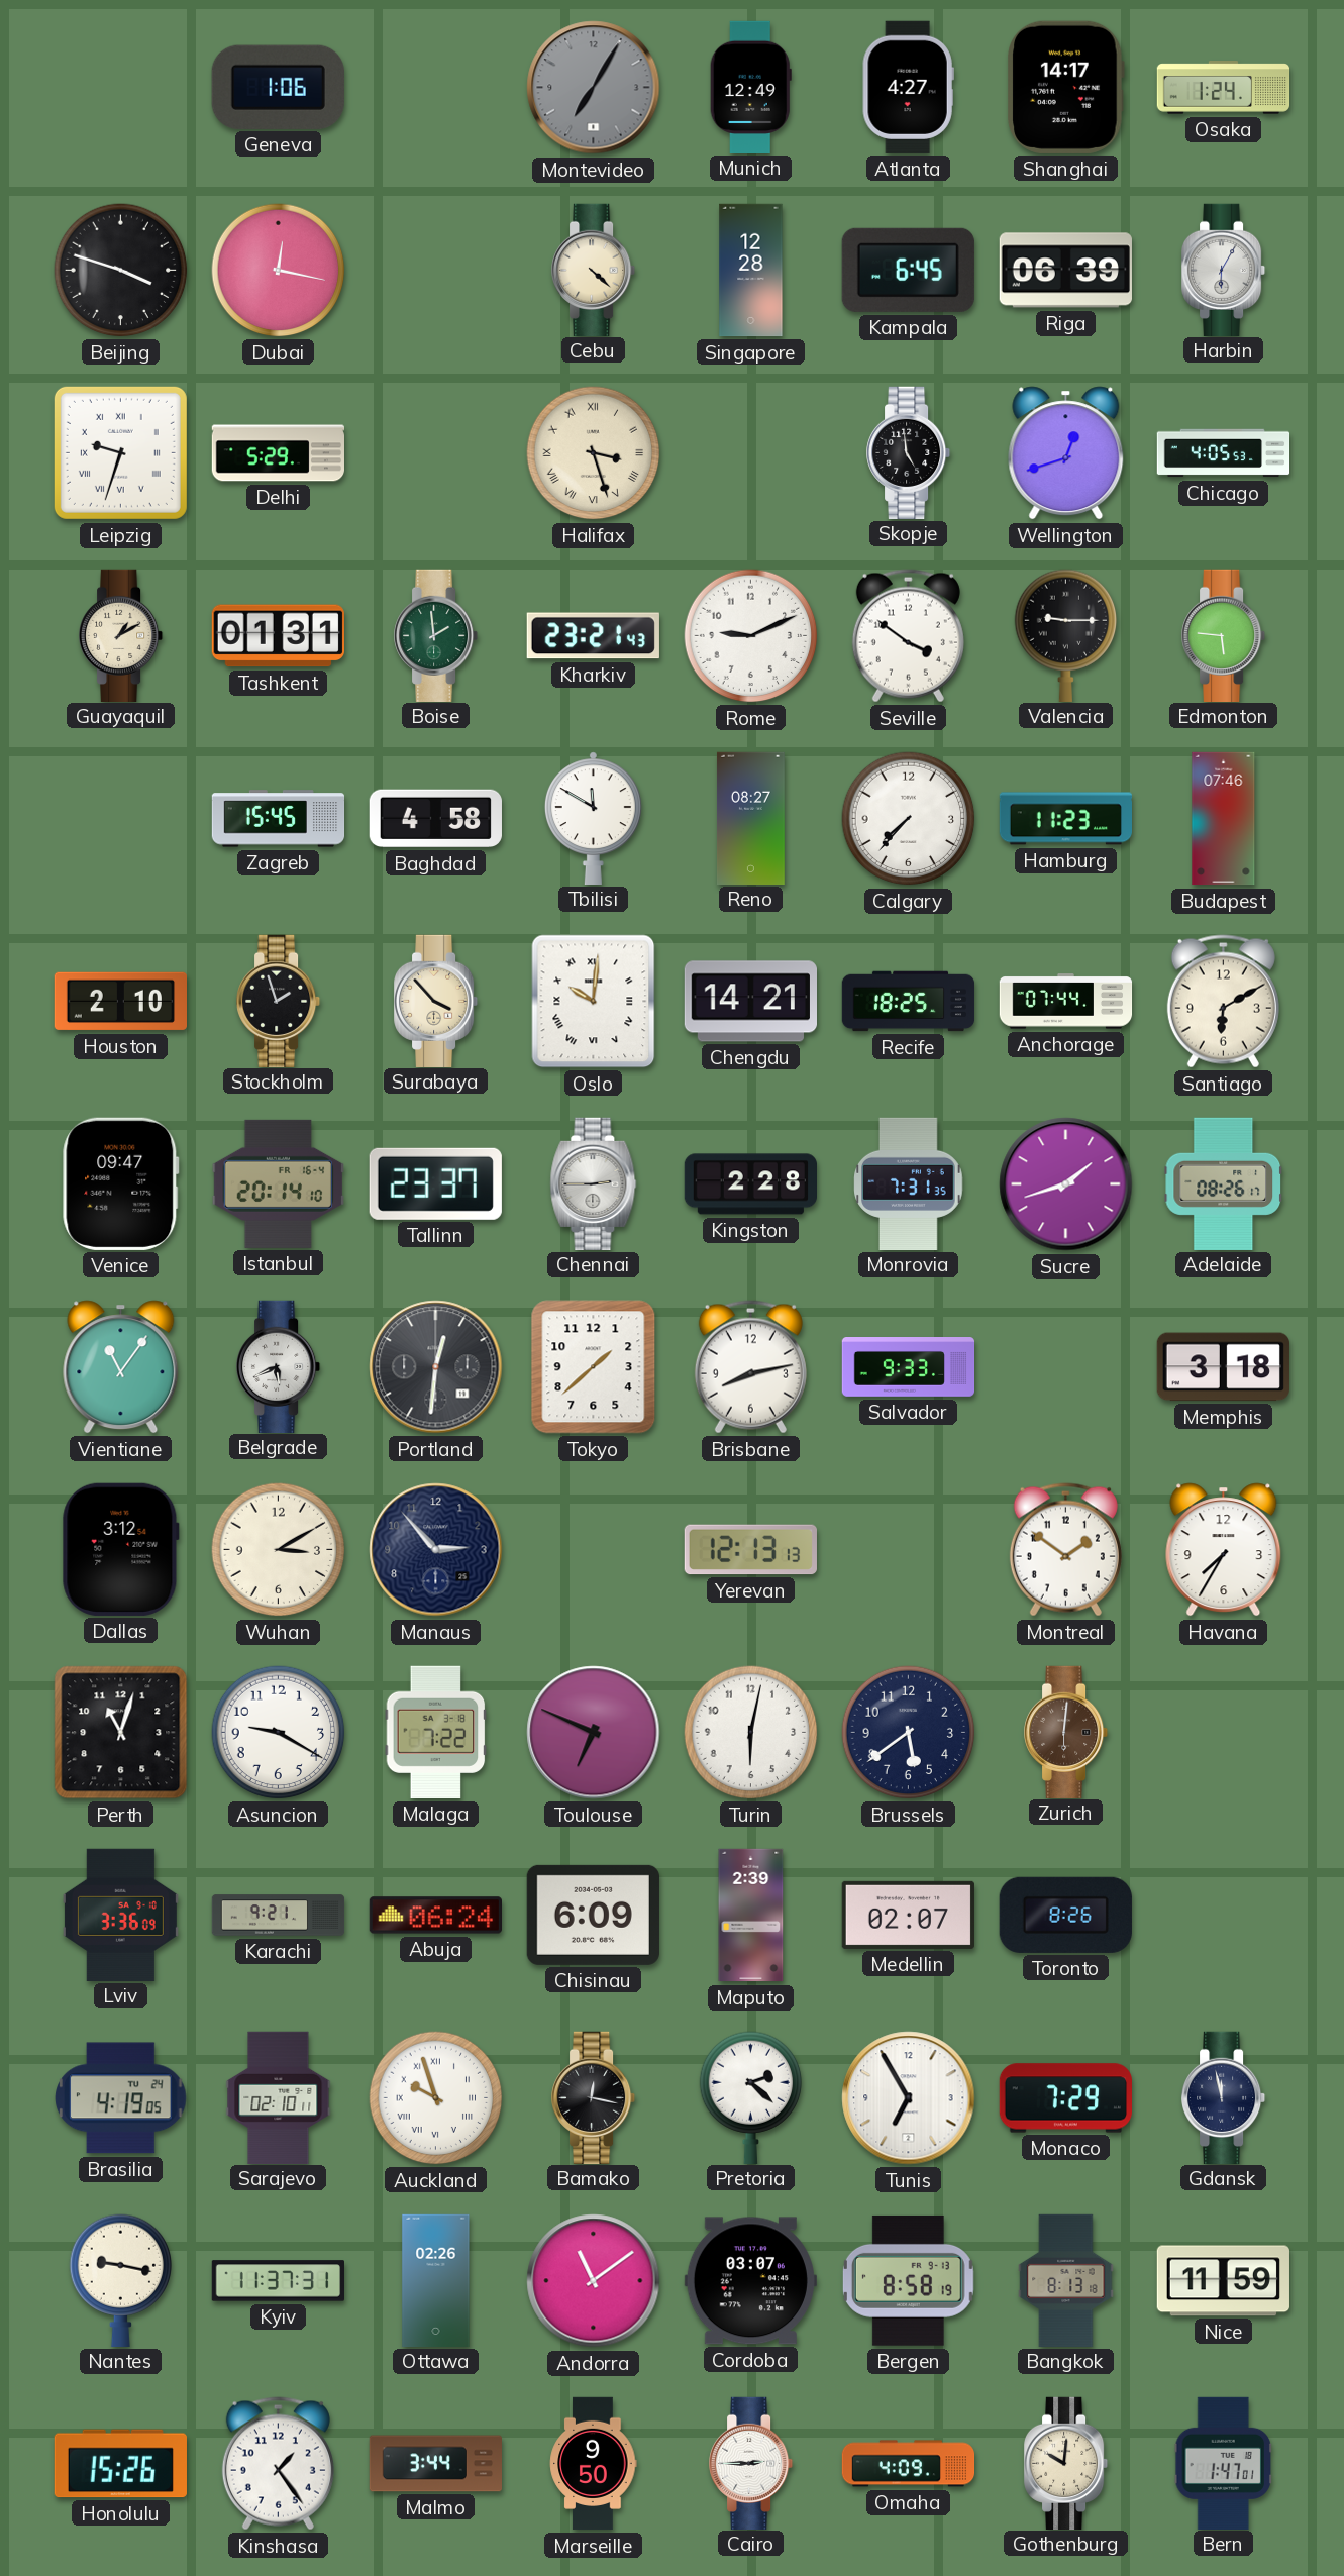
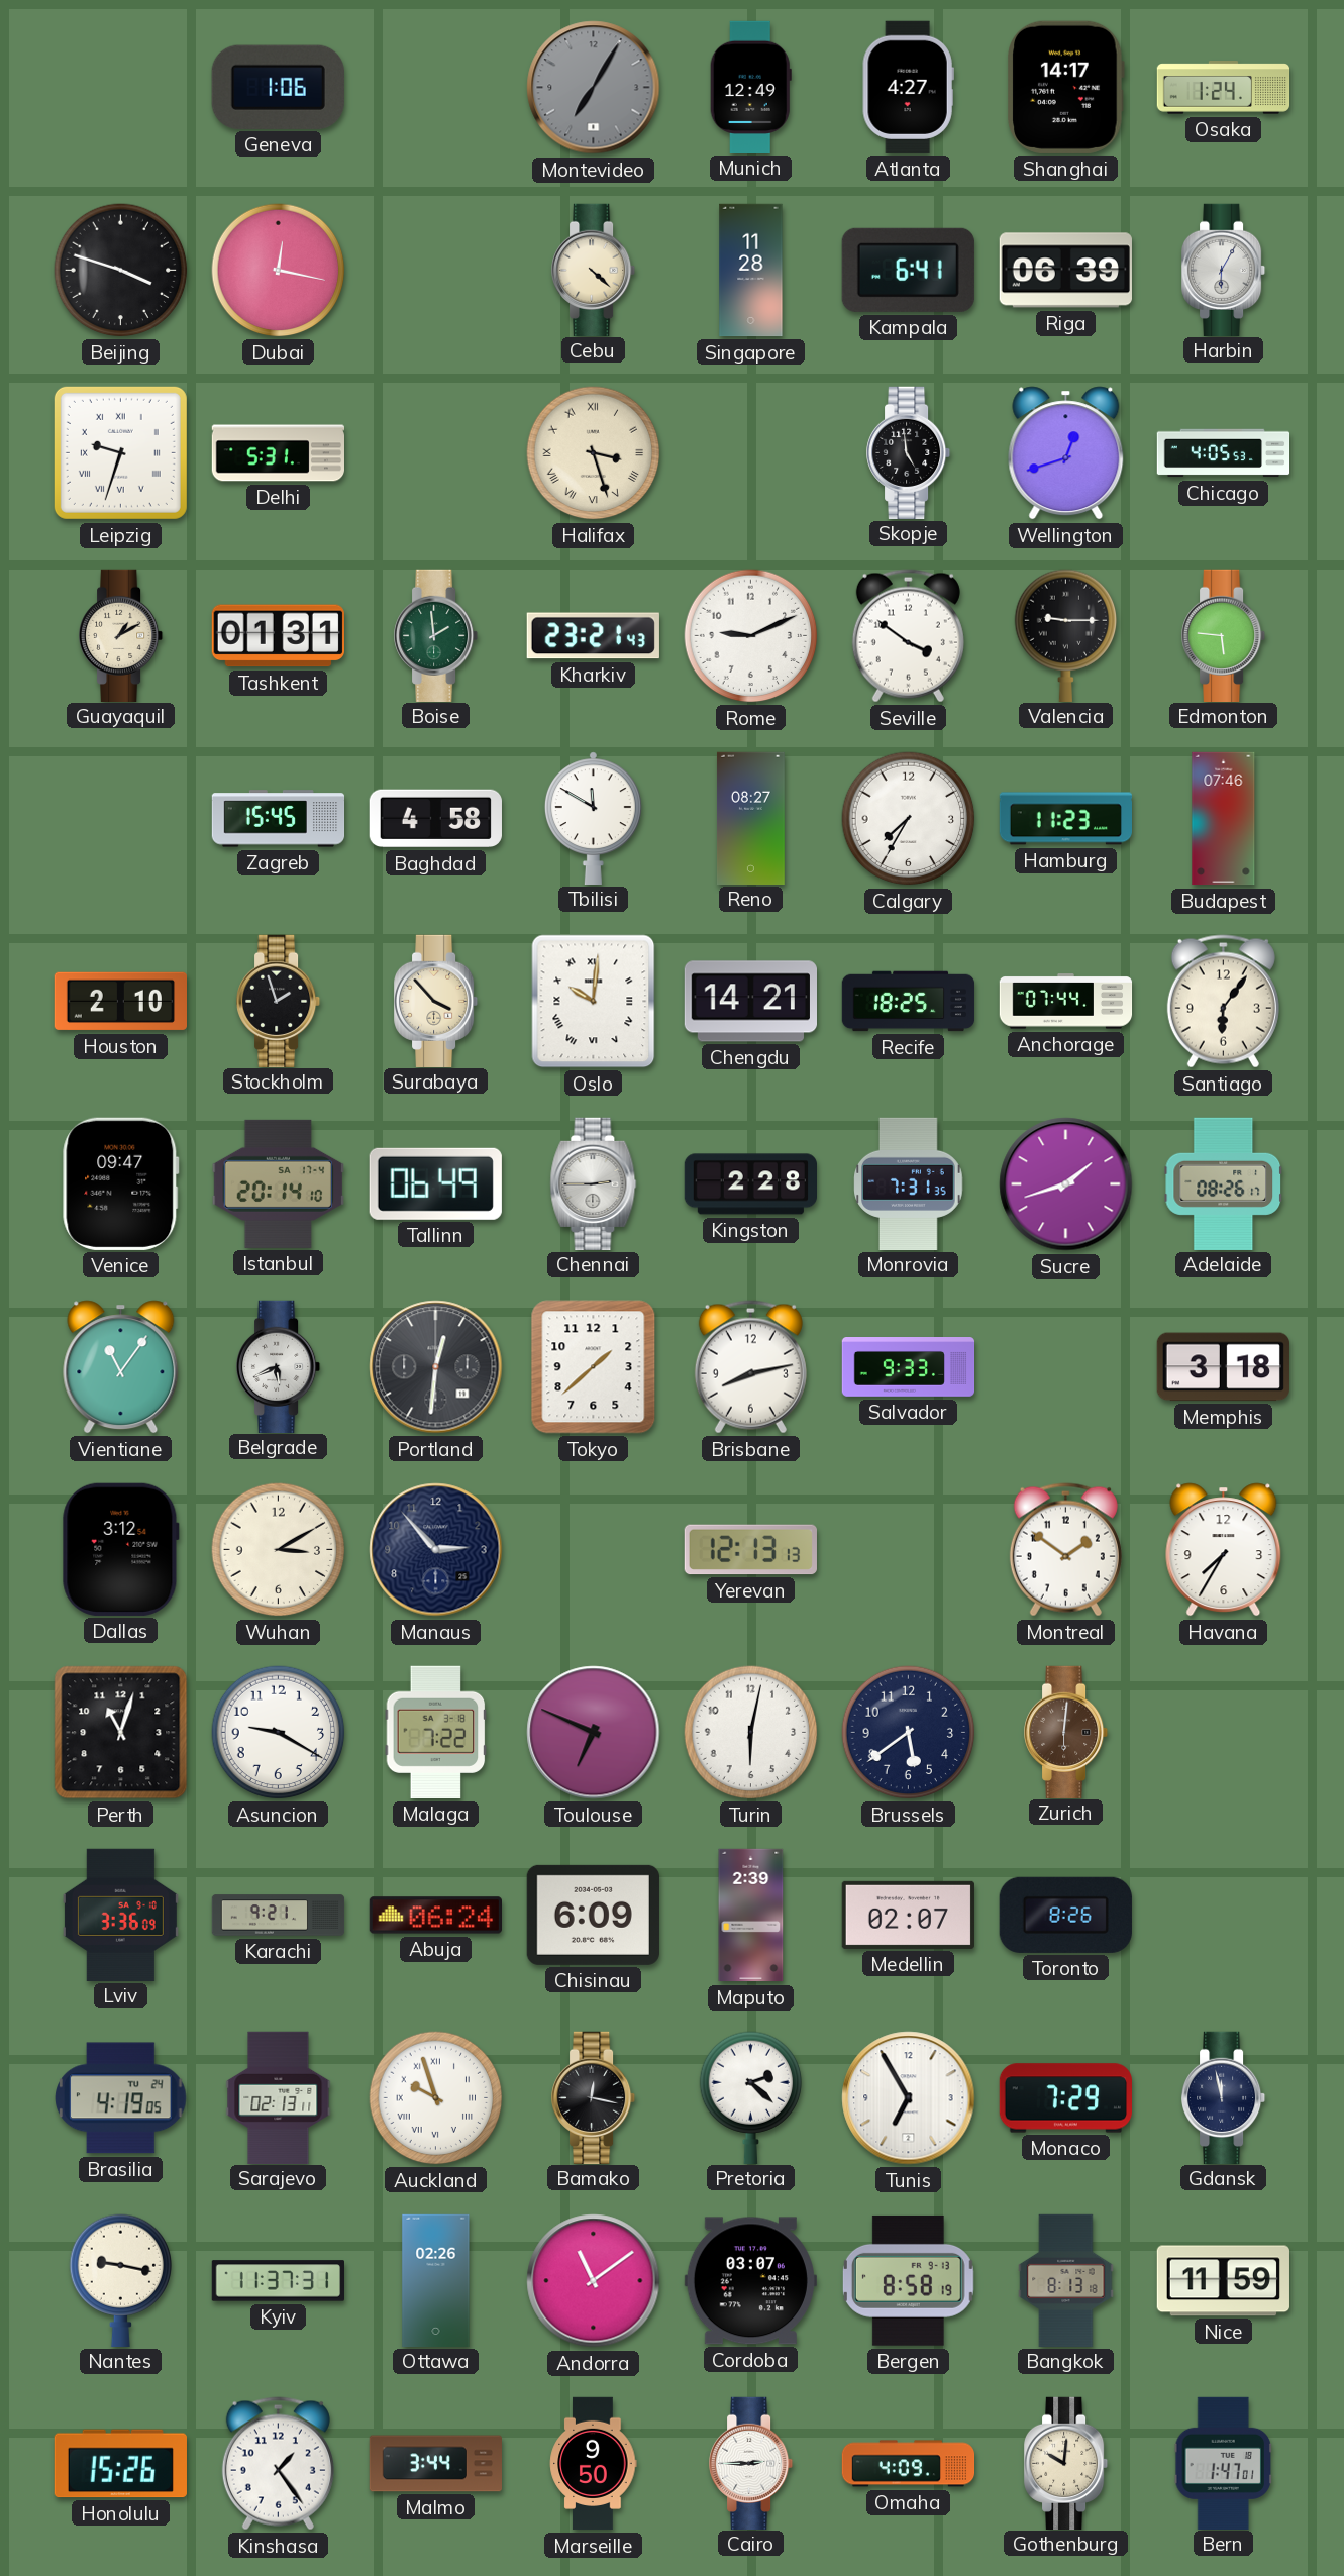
Singapore: 12:28 -> 11:28
Kampala: 6:45 -> 6:41
Delhi: 5:29 -> 5:31
Calgary: 7:37 -> 7:35
Santiago: 6:10 -> 6:06
Istanbul date: FR 16-4 -> SA 17-4
Tallinn: 23:37 -> 06:49
Sarajevo: 02:10 -> 02:13
